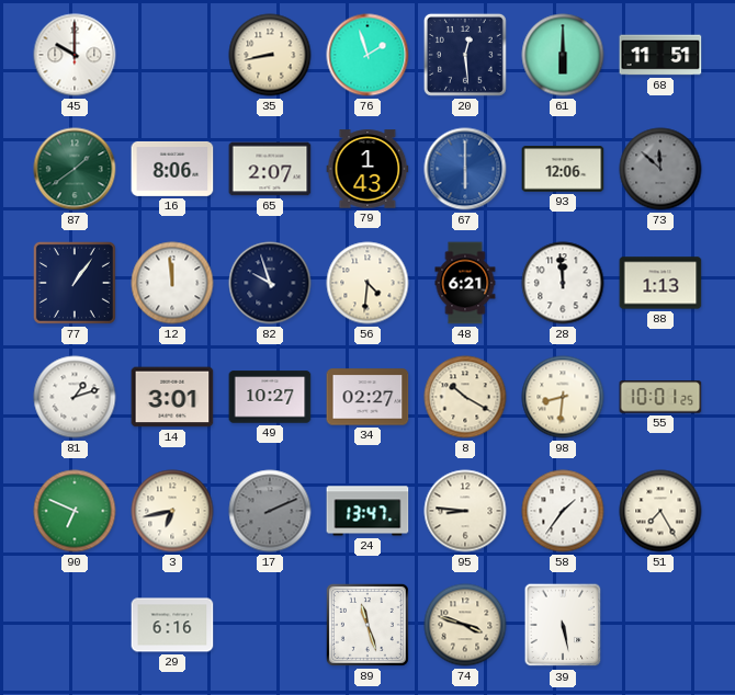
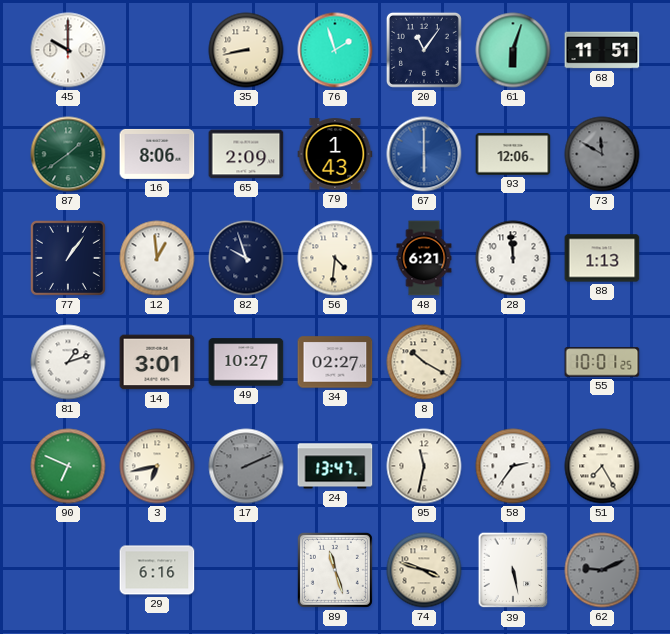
20: 12:29 -> 11:06
61: 6:00 -> 6:03
65: 2:07 -> 2:09
73: 11:52 -> 11:50
12: 11:59 -> 12:59
98: 8:31 -> none
95: 8:46 -> 11:32
58: 1:36 -> 2:36
62: none -> 9:11
